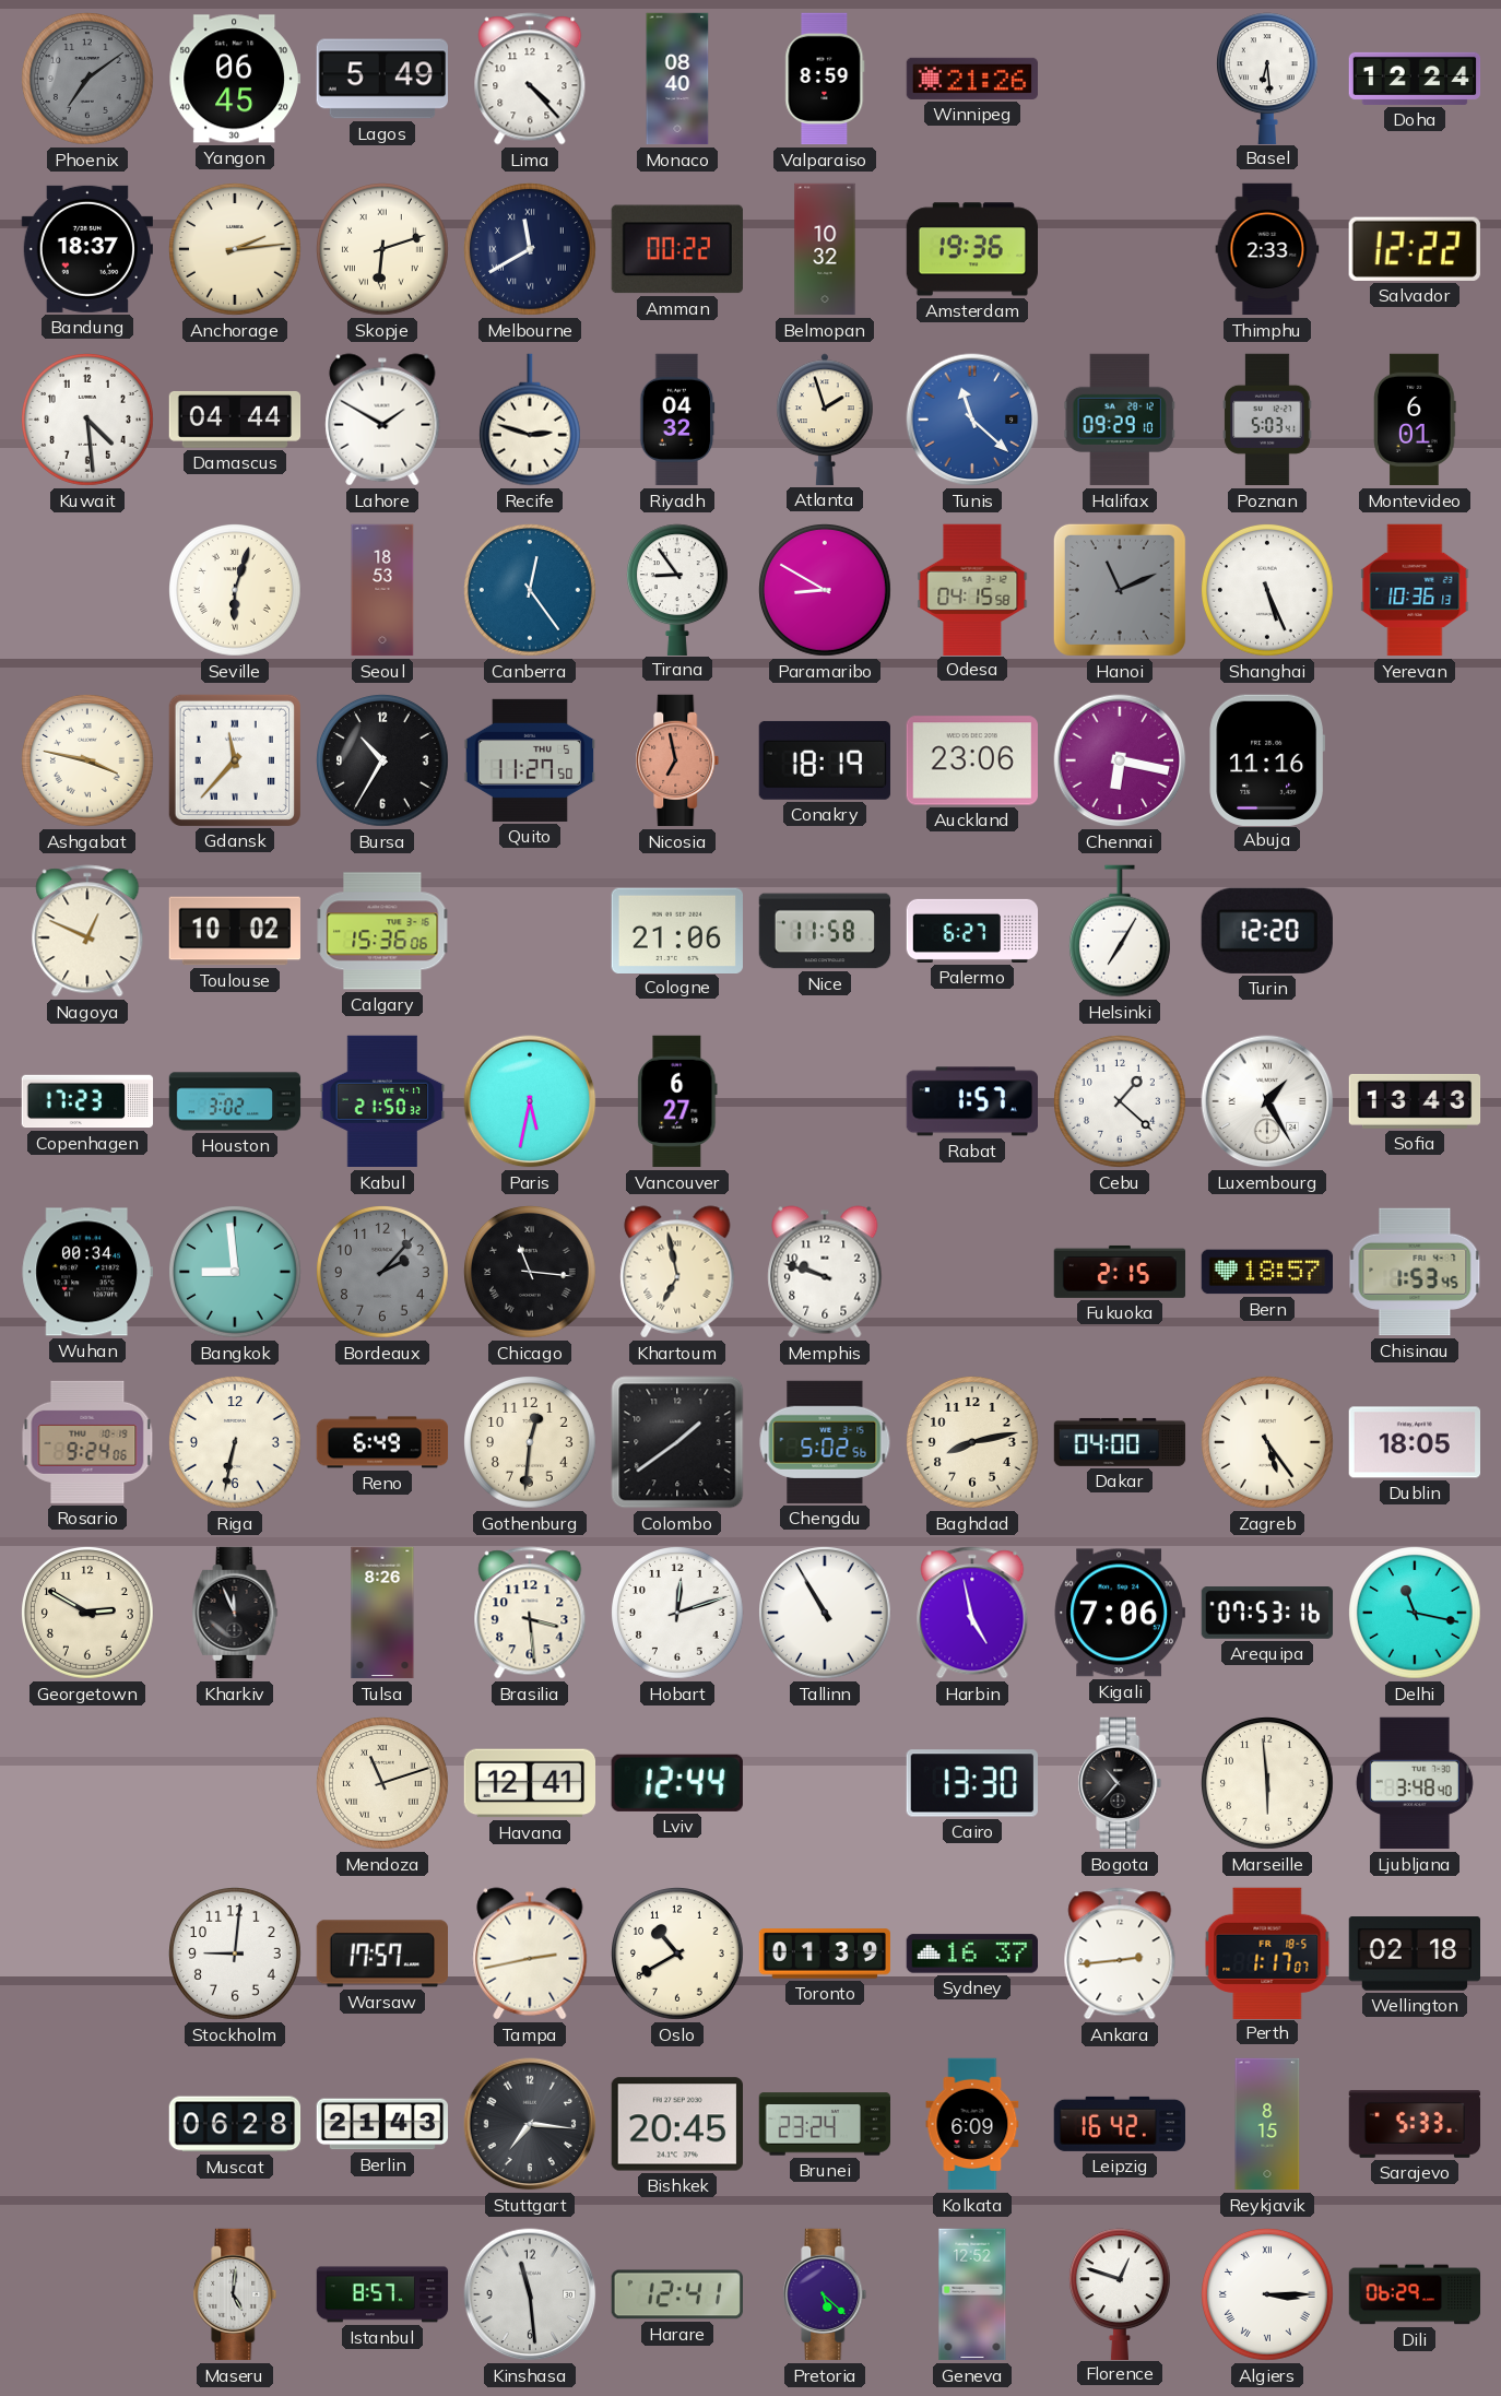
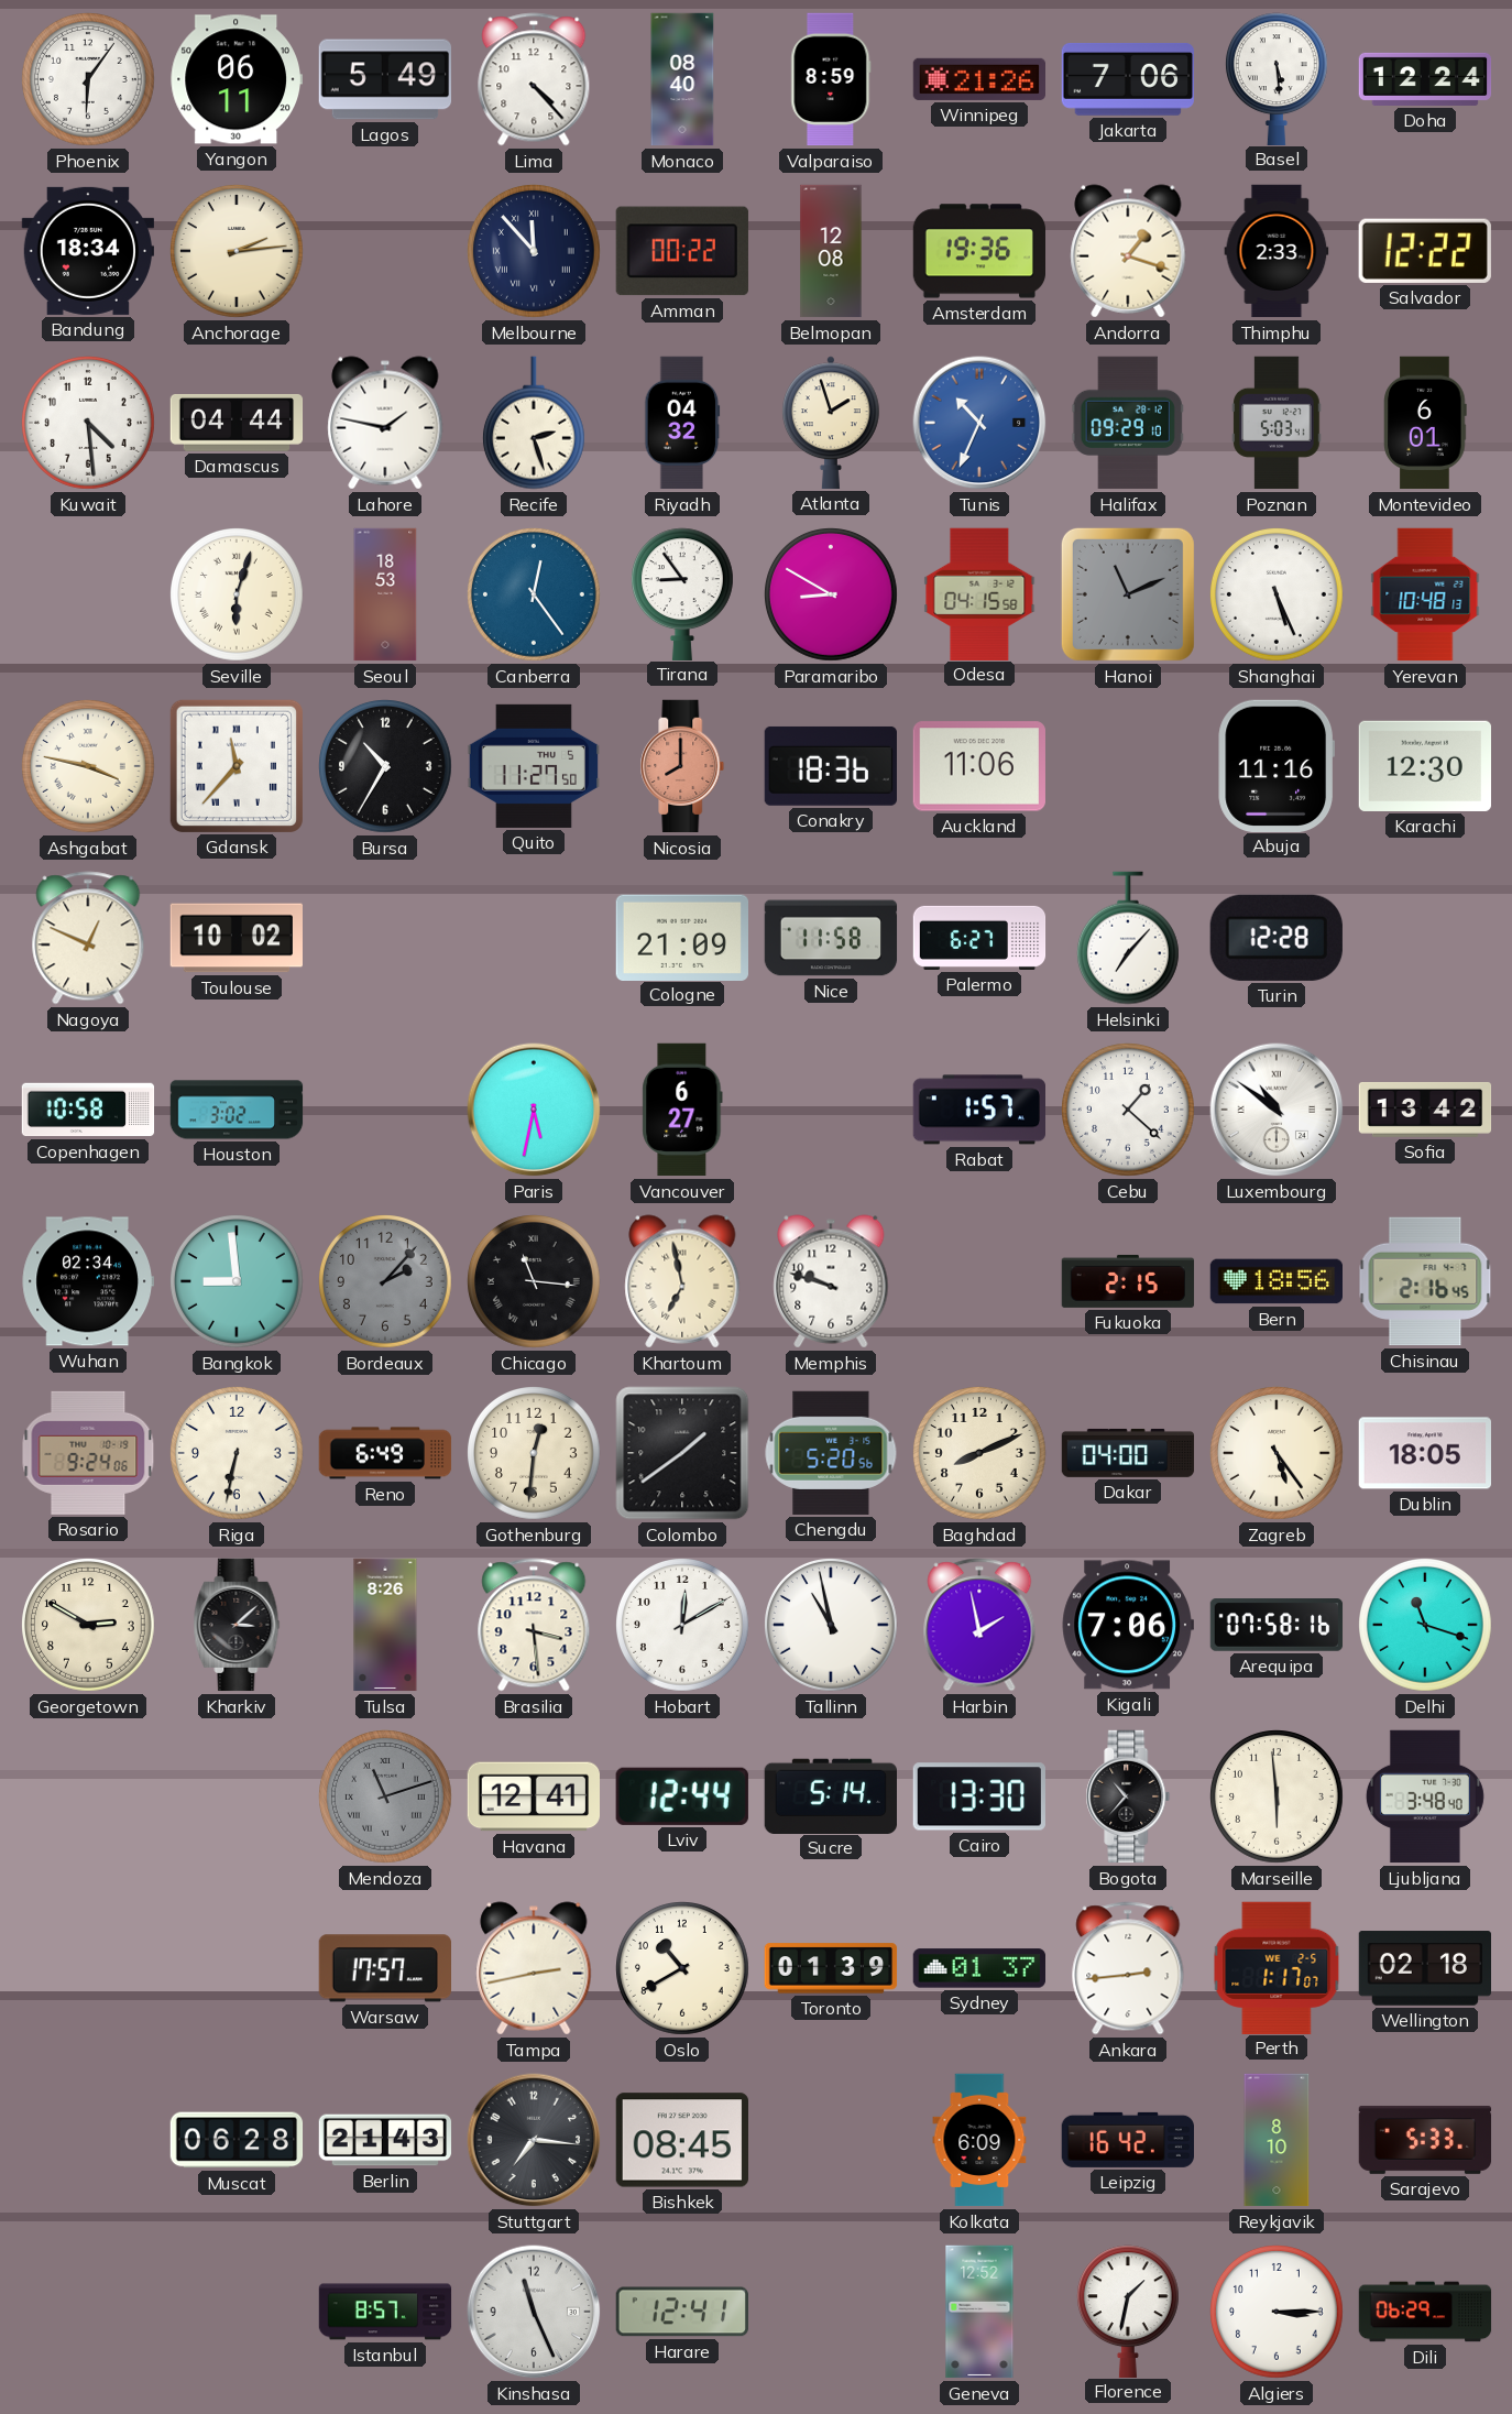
Phoenix: 7:09 -> 6:06
Phoenix dial: grey -> white
Yangon: 06:45 -> 06:11
Jakarta: none -> 7:06
Basel: 6:29 -> 5:29
Bandung: 18:37 -> 18:34
Skopje: 6:12 -> none
Melbourne: 11:40 -> 11:53
Belmopan: 10:32 -> 12:08
Andorra: none -> 1:18
Lahore: 1:50 -> 1:47
Recife: 2:48 -> 2:27
Tunis: 11:22 -> 10:34
Yerevan: 10:36 -> 10:48
Nicosia: 6:58 -> 8:00
Conakry: 18:19 -> 18:36
Auckland: 23:06 -> 11:06
Chennai: 6:17 -> none
Karachi: none -> 12:30
Calgary: 15:36 -> none
Cologne: 21:06 -> 21:09
Helsinki: 7:05 -> 7:07
Turin: 12:20 -> 12:28
Copenhagen: 17:23 -> 10:58
Kabul: 21:50 -> none
Luxembourg: 1:25 -> 10:51
Sofia: 13:43 -> 13:42
Wuhan: 00:34 -> 02:34
Bern: 18:57 -> 18:56
Chisinau: 1:53 -> 2:16
Chengdu: 5:02 -> 5:20
Baghdad: 8:13 -> 8:11
Kharkiv: 11:56 -> 3:08
Hobart: 12:12 -> 12:10
Tallinn: 10:55 -> 10:58
Harbin: 4:58 -> 1:58
Arequipa: 07:53 -> 07:58
Delhi: 11:17 -> 11:18
Mendoza dial: cream -> grey
Sucre: none -> 5:14
Stockholm: 9:01 -> none
Sydney: 16:37 -> 01:37
Perth date: FR 18-5 -> WE 2-5
Bishkek: 20:45 -> 08:45
Brunei: 23:24 -> none
Reykjavik: 8:15 -> 8:10
Maseru: 5:01 -> none
Kinshasa: 11:29 -> 11:26
Pretoria: 5:22 -> none
Florence: 12:48 -> 1:32
Algiers numerals: Roman -> Arabic
